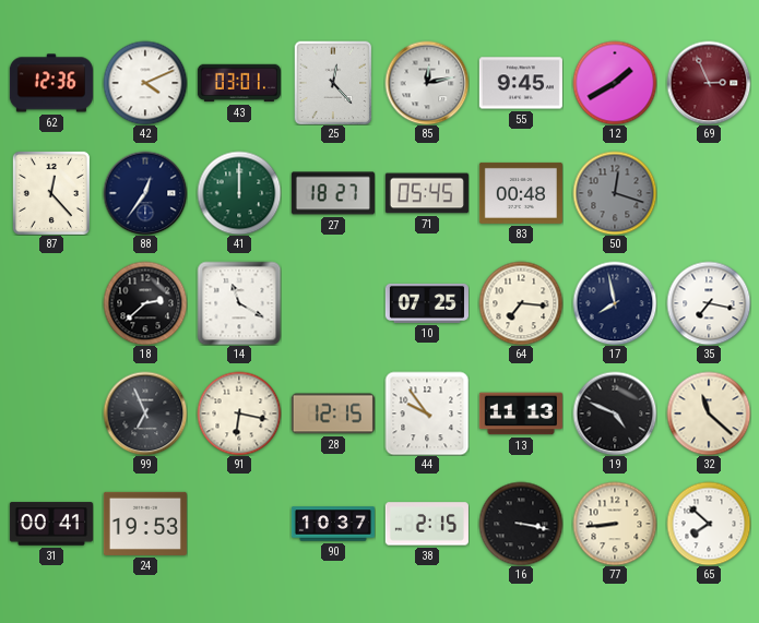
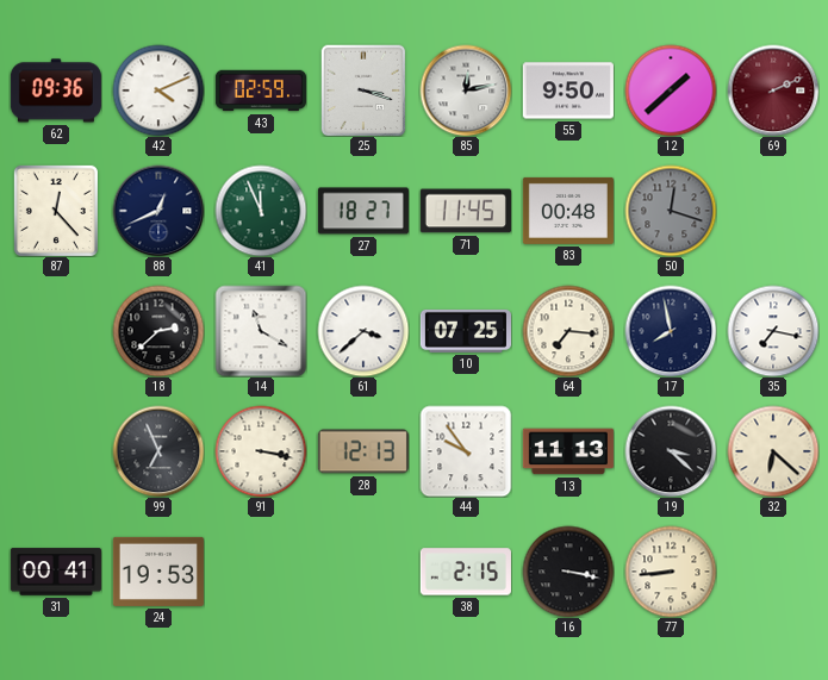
62: 12:36 -> 09:36
43: 03:01 -> 02:59
25: 12:23 -> 3:18
55: 9:45 -> 9:50
12: 1:40 -> 1:38
69: 2:56 -> 2:11
88: 12:36 -> 12:41
41: 12:00 -> 11:56
71: 05:45 -> 11:45
61: none -> 3:38
91: 6:17 -> 3:17
28: 12:15 -> 12:13
19: 4:49 -> 3:22
32: 11:22 -> 6:22
90: 10:37 -> none
65: 7:52 -> none
